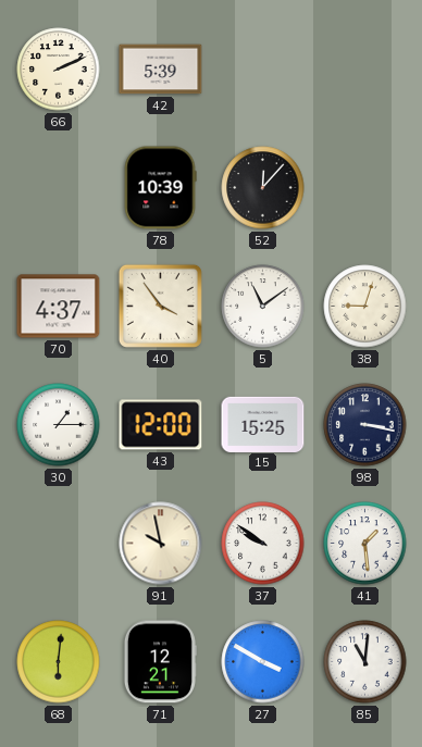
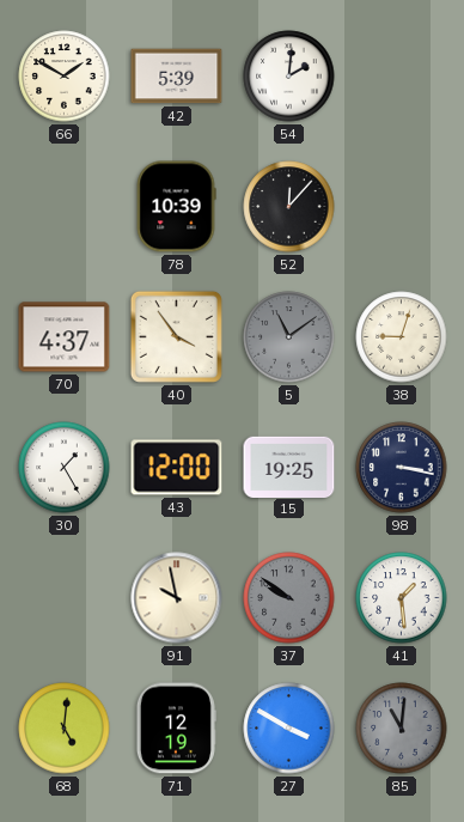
66: 2:11 -> 1:50
54: none -> 2:01
5 dial: white -> grey
30: 1:15 -> 1:25
15: 15:25 -> 19:25
37 dial: white -> grey
68: 6:01 -> 5:01
71: 12:21 -> 12:19
85 dial: white -> grey
